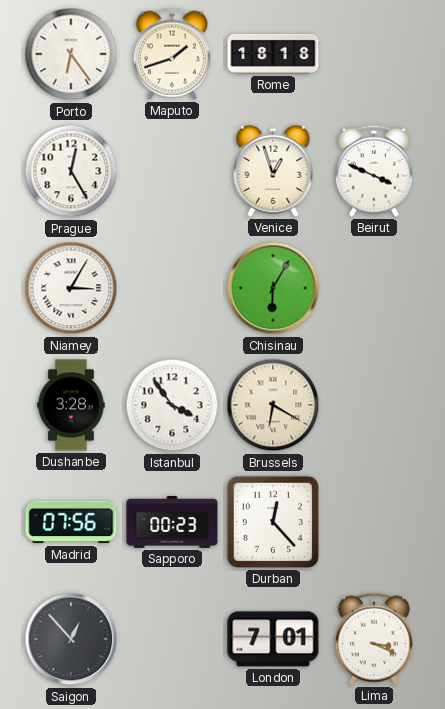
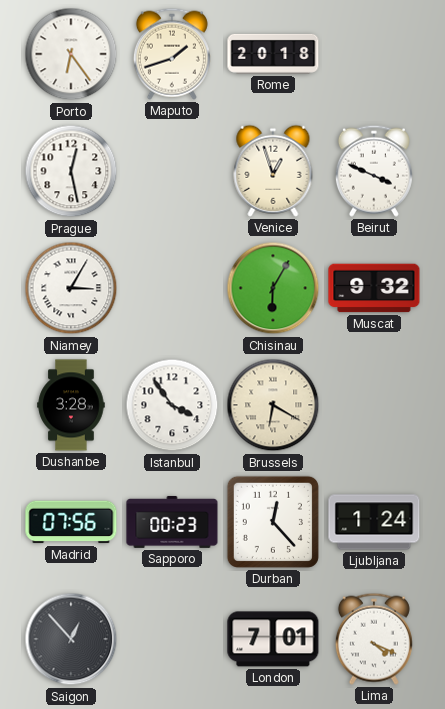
Rome: 18:18 -> 20:18
Prague: 12:25 -> 12:28
Muscat: none -> 9:32
Ljubljana: none -> 1:24
Lima: 3:19 -> 4:19
